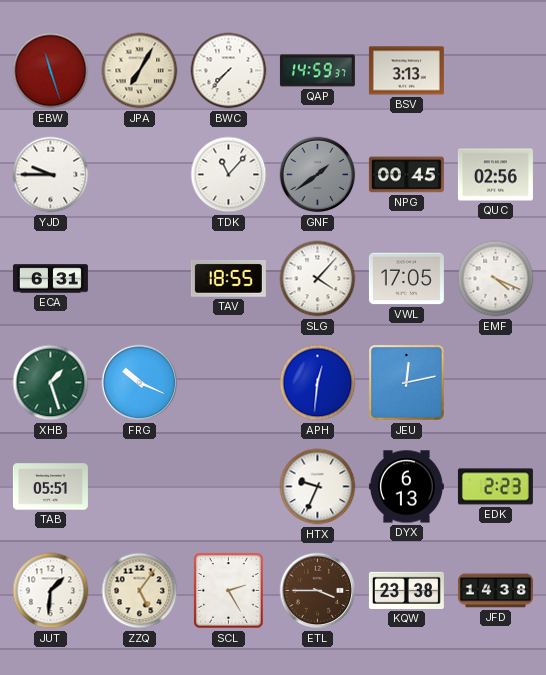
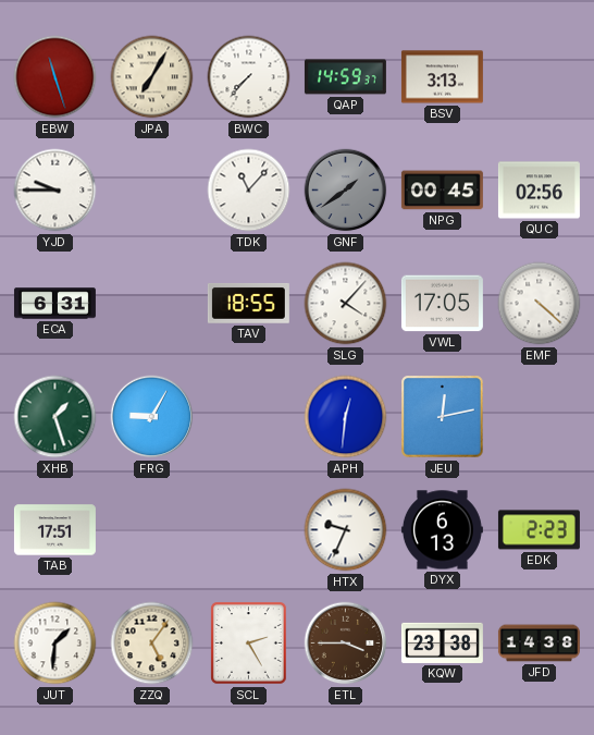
EMF: 4:19 -> 4:22
FRG: 10:19 -> 9:05
TAB: 05:51 -> 17:51
